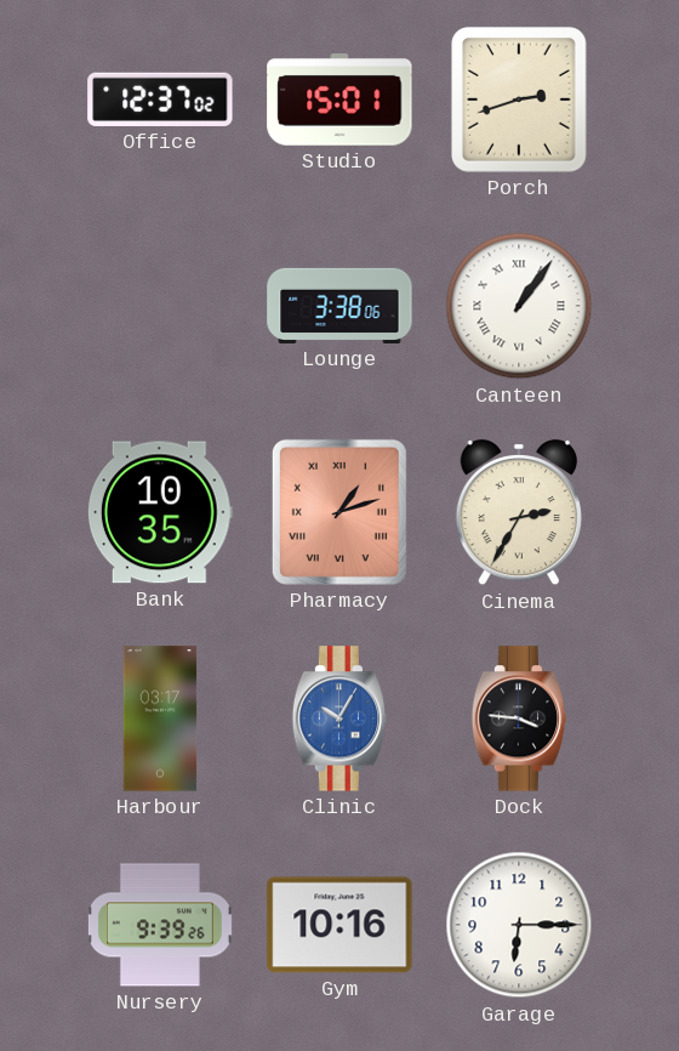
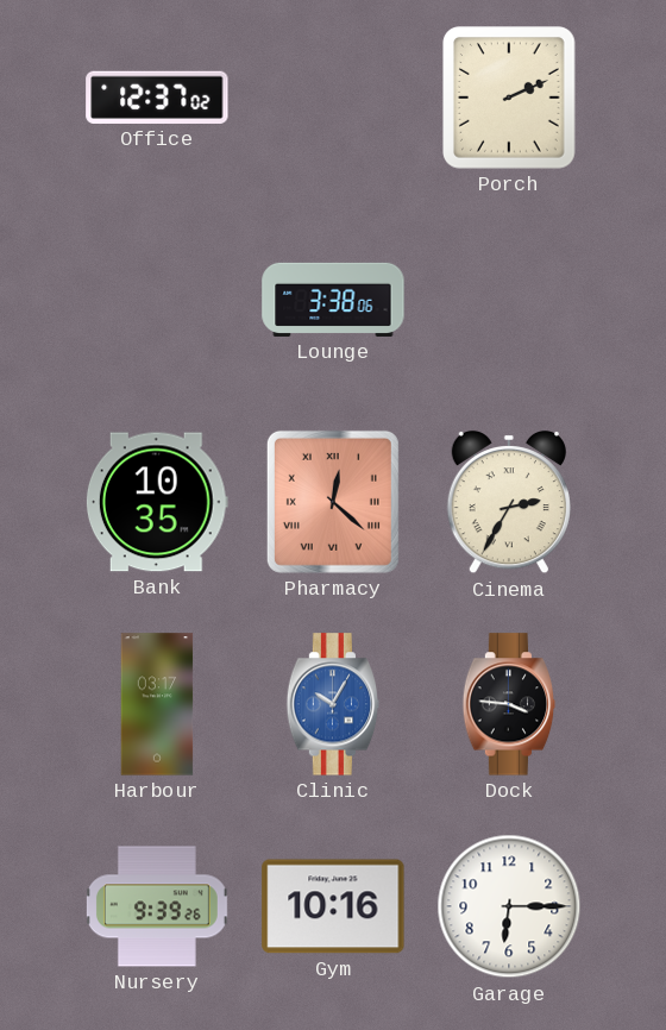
Studio: 15:01 -> none
Porch: 2:42 -> 2:11
Canteen: 1:06 -> none
Pharmacy: 1:12 -> 12:22
